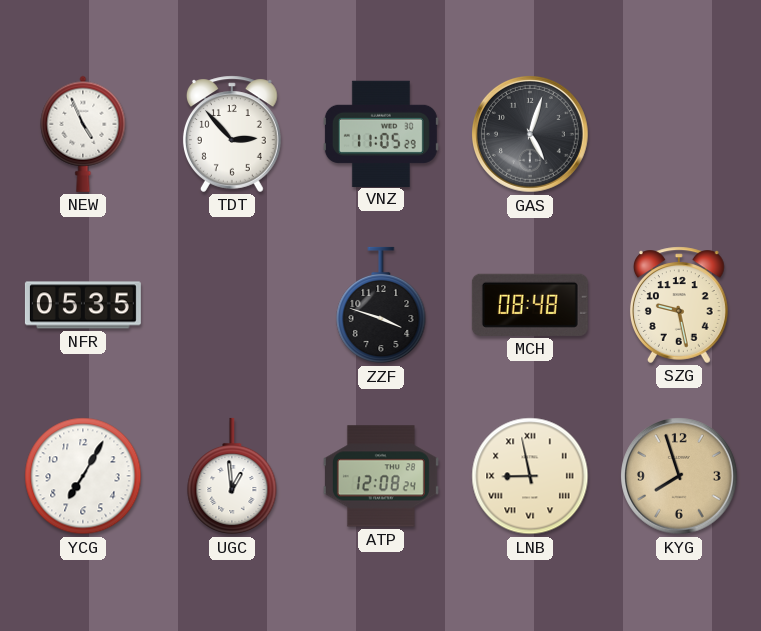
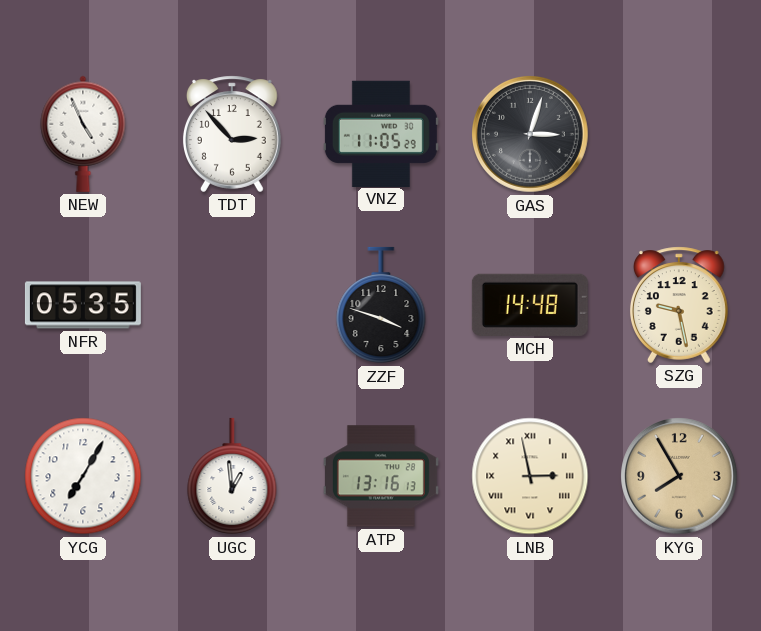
GAS: 5:03 -> 3:03
MCH: 08:48 -> 14:48
ATP: 12:08 -> 13:16
LNB: 8:58 -> 2:58
KYG: 7:57 -> 7:55
